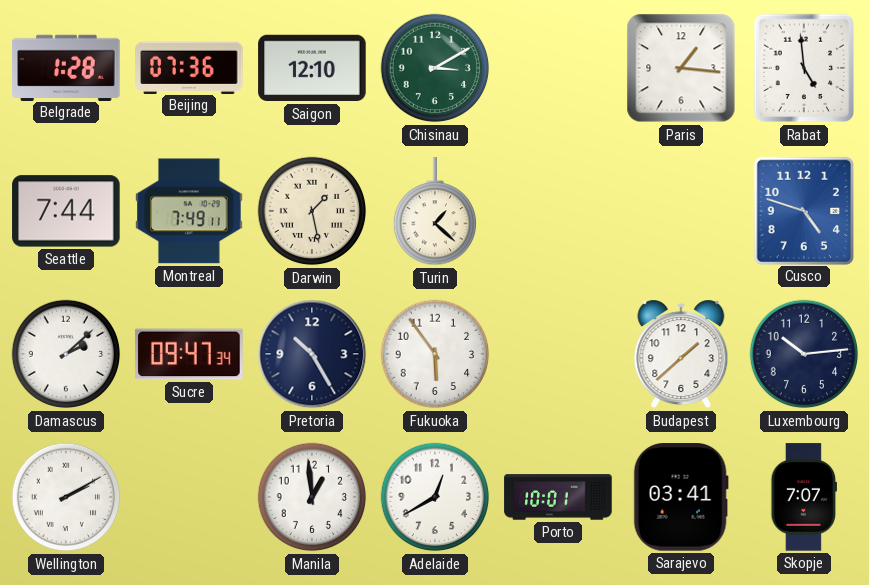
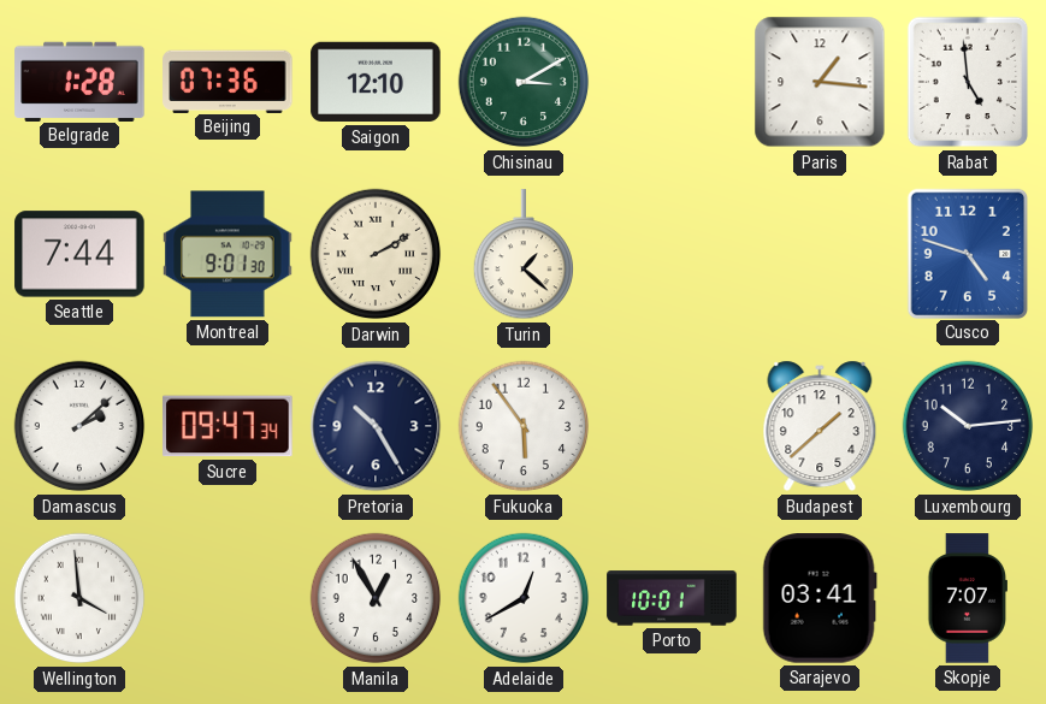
Montreal: 7:49 -> 9:01
Darwin: 1:28 -> 2:10
Wellington: 2:10 -> 3:59
Manila: 12:59 -> 12:55
